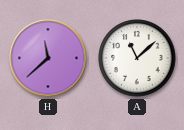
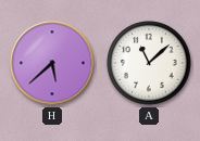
H: 11:38 -> 5:38
